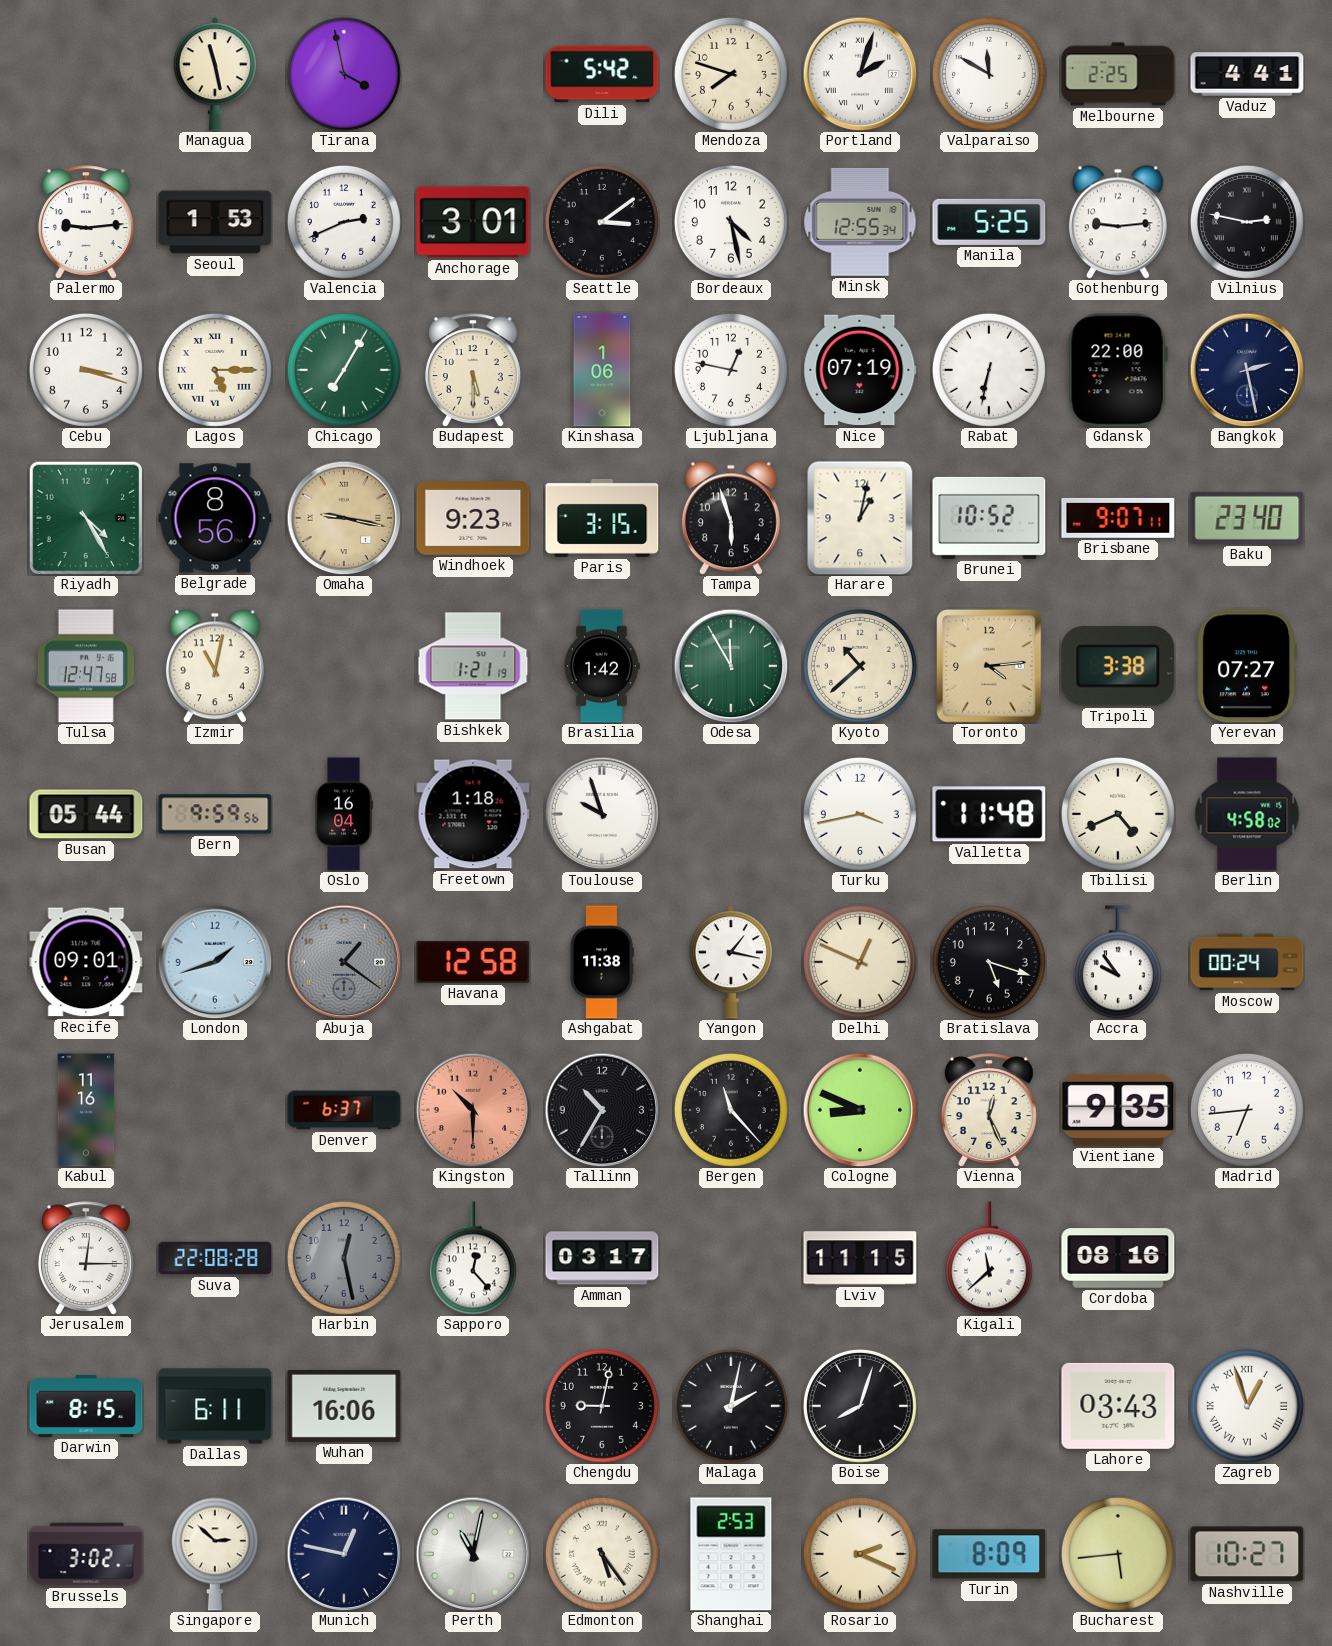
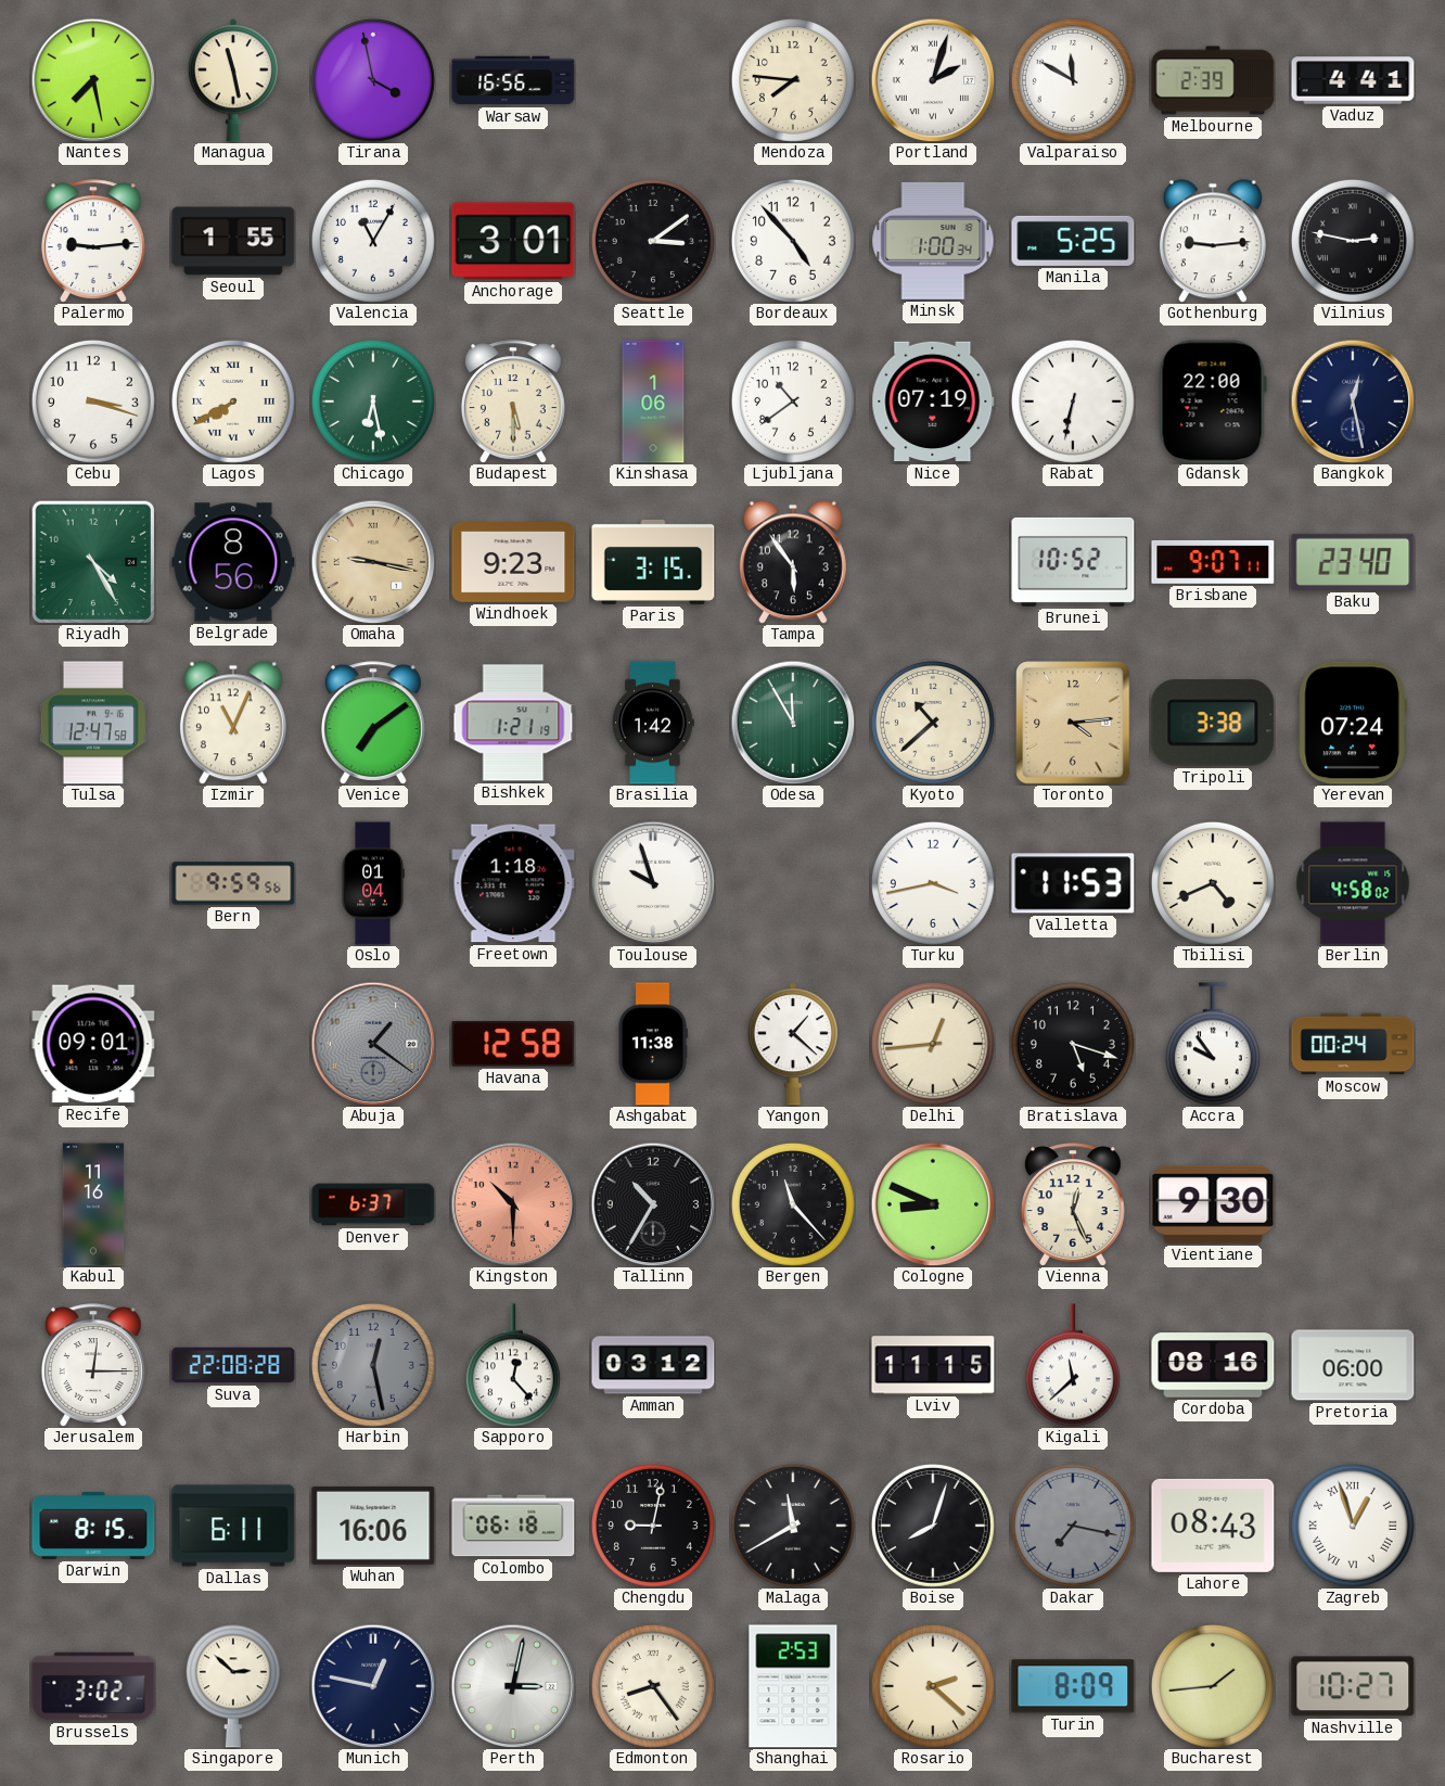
Nantes: none -> 7:28
Warsaw: none -> 16:56
Dili: 5:42 -> none
Mendoza: 7:48 -> 7:46
Melbourne: 2:25 -> 2:39
Seoul: 1:53 -> 1:55
Valencia: 2:41 -> 11:05
Bordeaux: 4:28 -> 4:53
Minsk: 12:55 -> 1:00
Lagos: 5:15 -> 7:40
Chicago: 7:05 -> 6:28
Ljubljana: 12:47 -> 10:39
Bangkok: 2:28 -> 12:28
Tampa: 5:57 -> 5:54
Harare: 1:02 -> none
Izmir: 11:02 -> 11:04
Venice: none -> 7:09
Yerevan: 07:27 -> 07:24
Busan: 05:44 -> none
Oslo: 16:04 -> 01:04
Valletta: 11:48 -> 11:53
London: 1:42 -> none
Yangon: 1:17 -> 1:22
Delhi: 12:49 -> 12:44
Vientiane: 9:35 -> 9:30
Madrid: 6:44 -> none
Amman: 03:17 -> 03:12
Pretoria: none -> 06:00
Colombo: none -> 06:18
Malaga: 2:02 -> 11:40
Dakar: none -> 7:17
Lahore: 03:43 -> 08:43
Perth: 11:02 -> 3:02
Edmonton: 5:24 -> 8:24
Rosario: 2:19 -> 2:22
Bucharest: 5:44 -> 1:44
